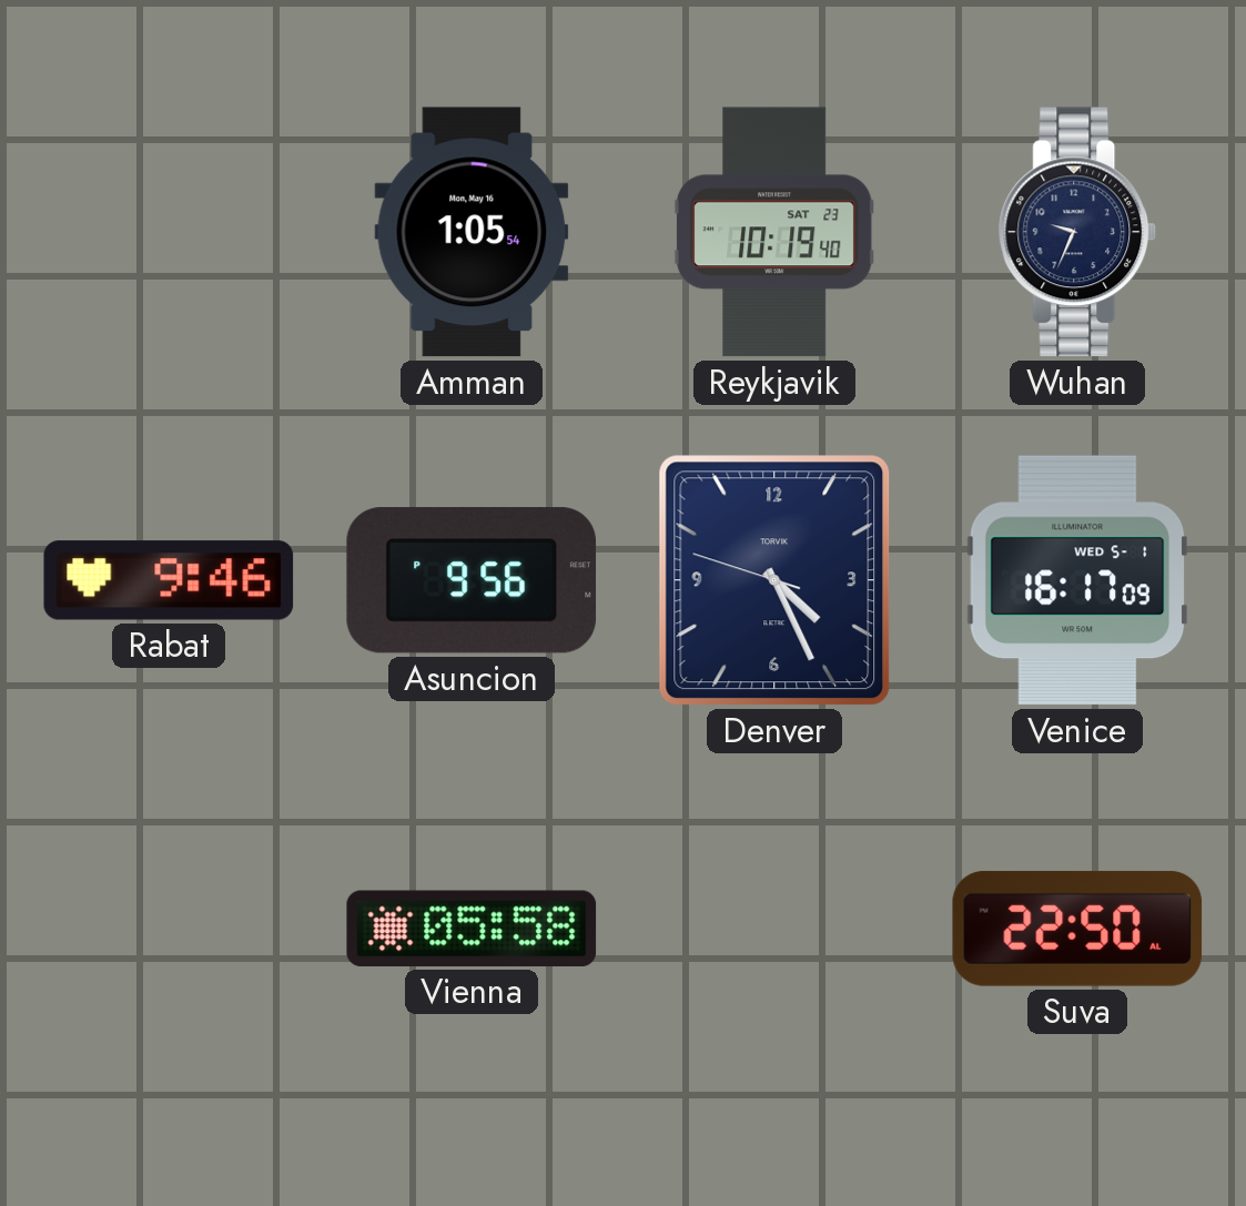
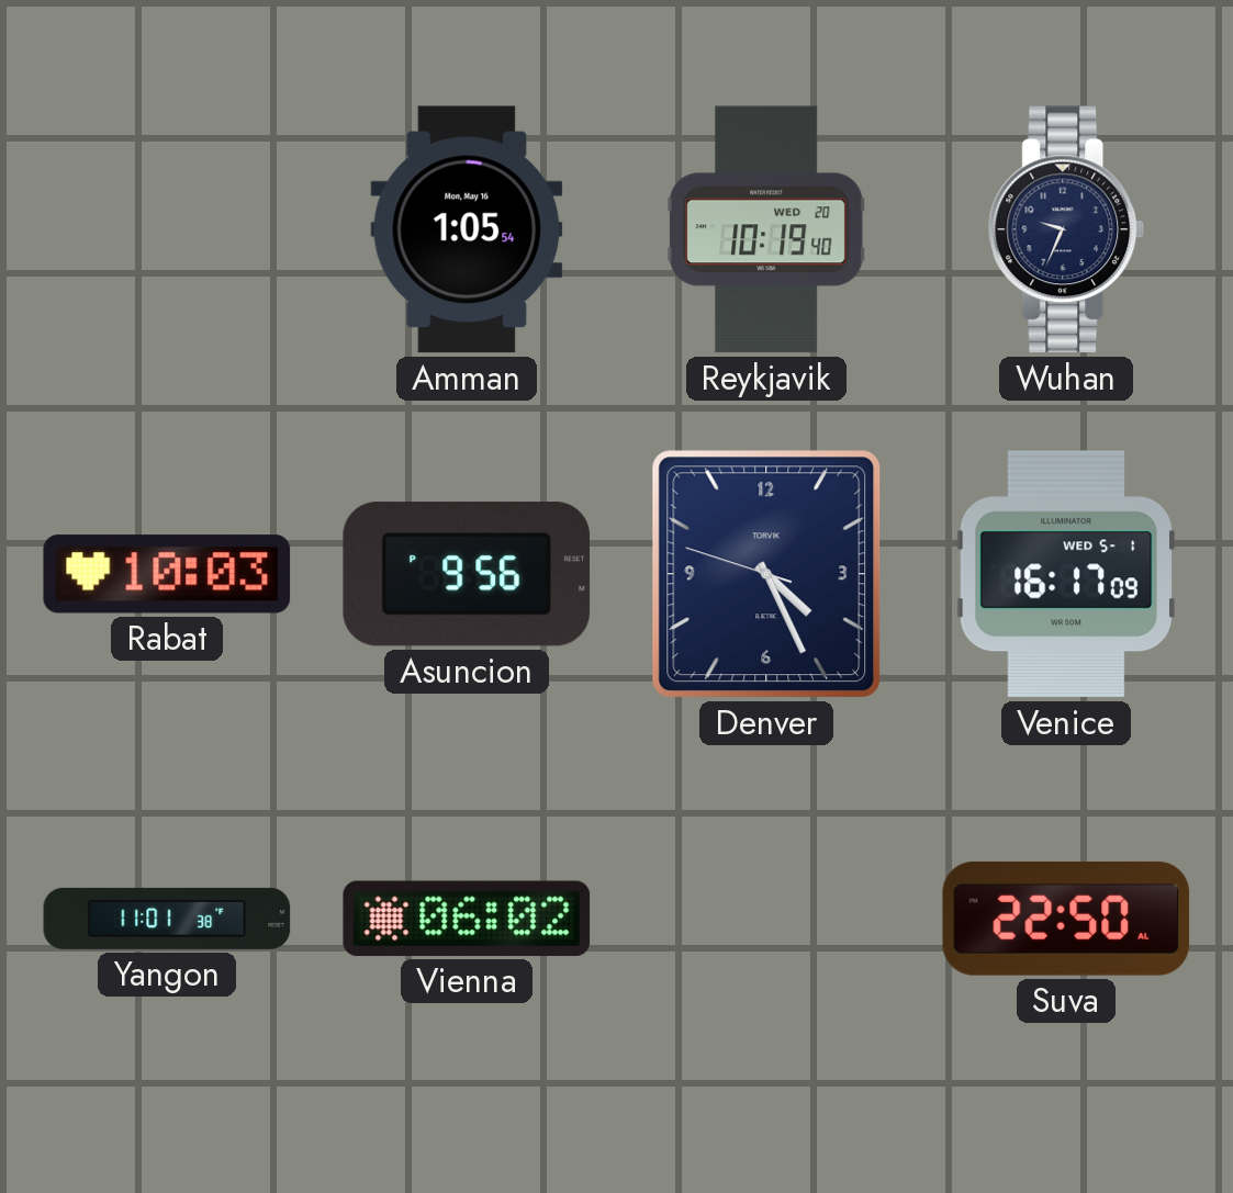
Reykjavik date: SAT 23 -> WED 20
Rabat: 9:46 -> 10:03
Yangon: none -> 11:01
Vienna: 05:58 -> 06:02
